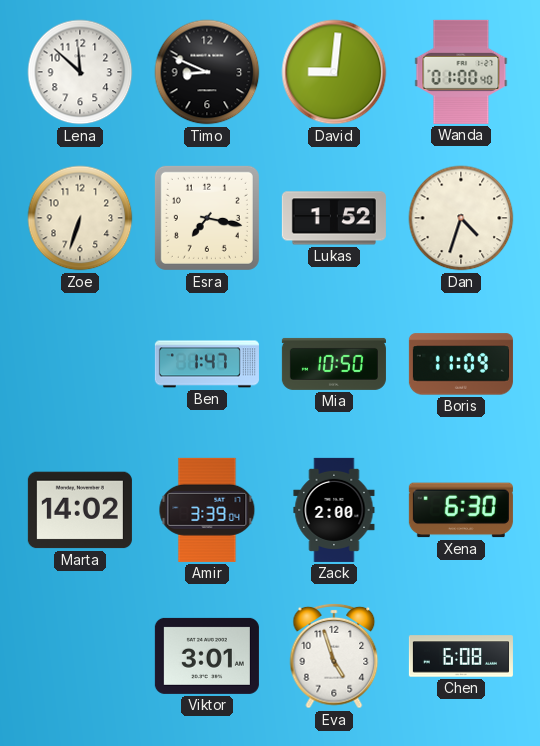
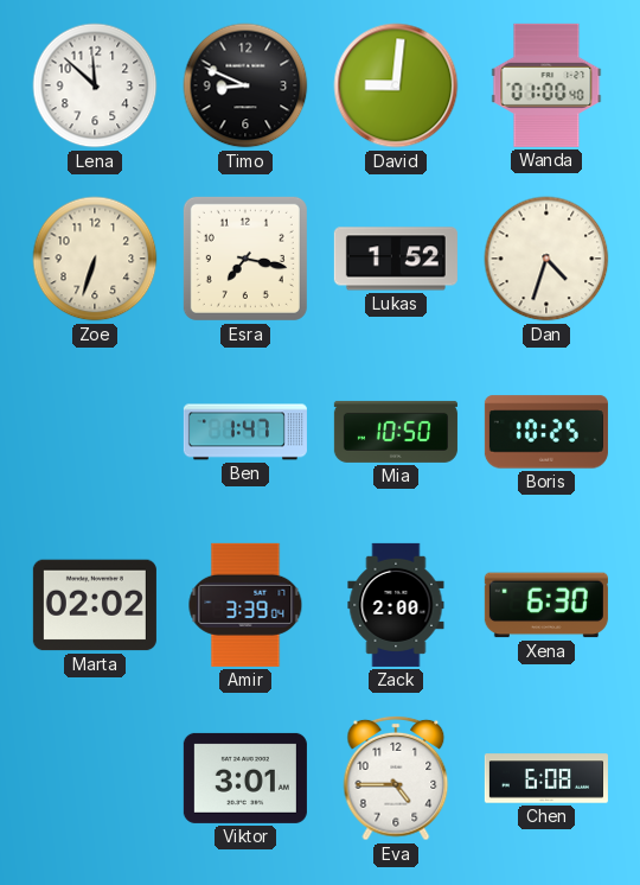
Boris: 11:09 -> 10:25
Marta: 14:02 -> 02:02
Eva: 4:57 -> 4:45
